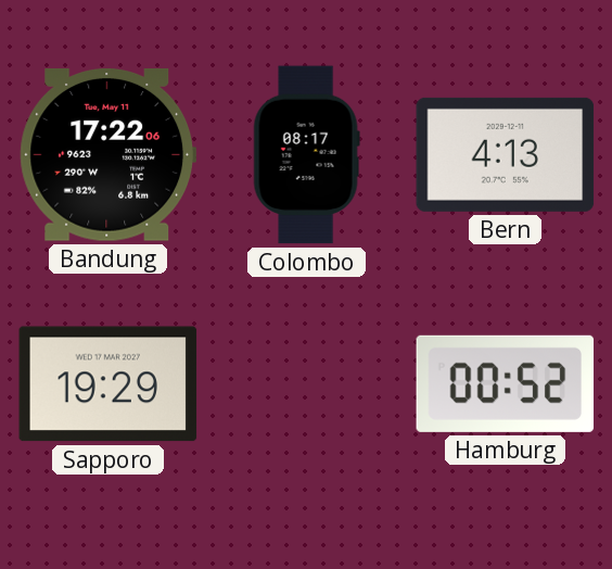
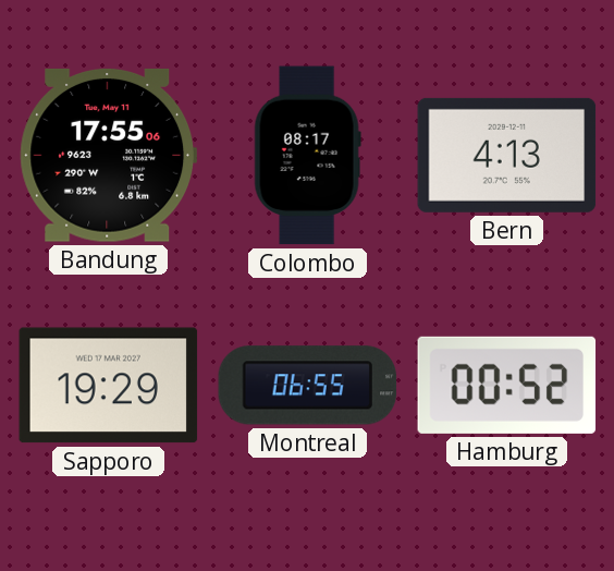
Bandung: 17:22 -> 17:55
Montreal: none -> 06:55
